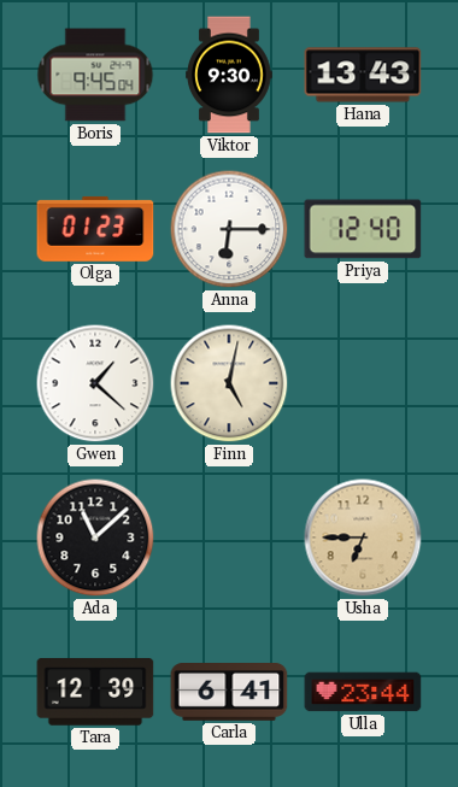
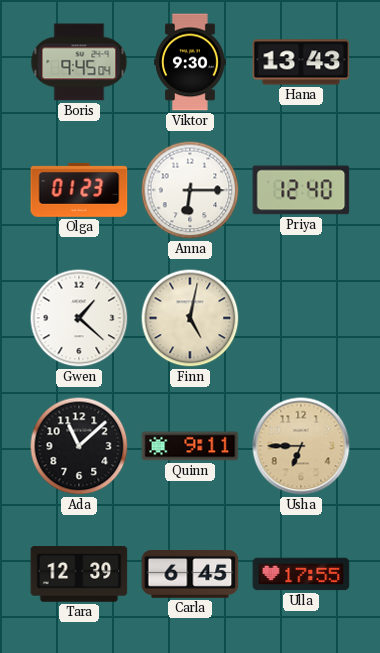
Quinn: none -> 9:11
Carla: 6:41 -> 6:45
Ulla: 23:44 -> 17:55
